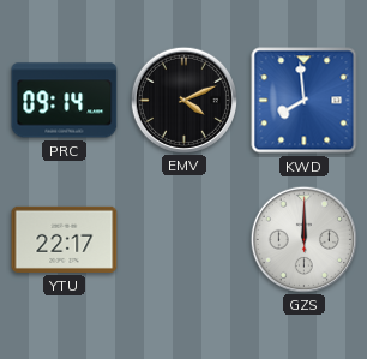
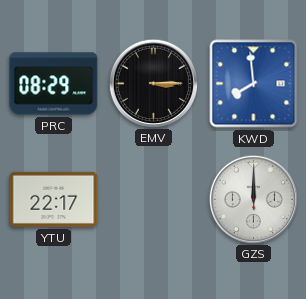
PRC: 09:14 -> 08:29
EMV: 4:11 -> 3:15
